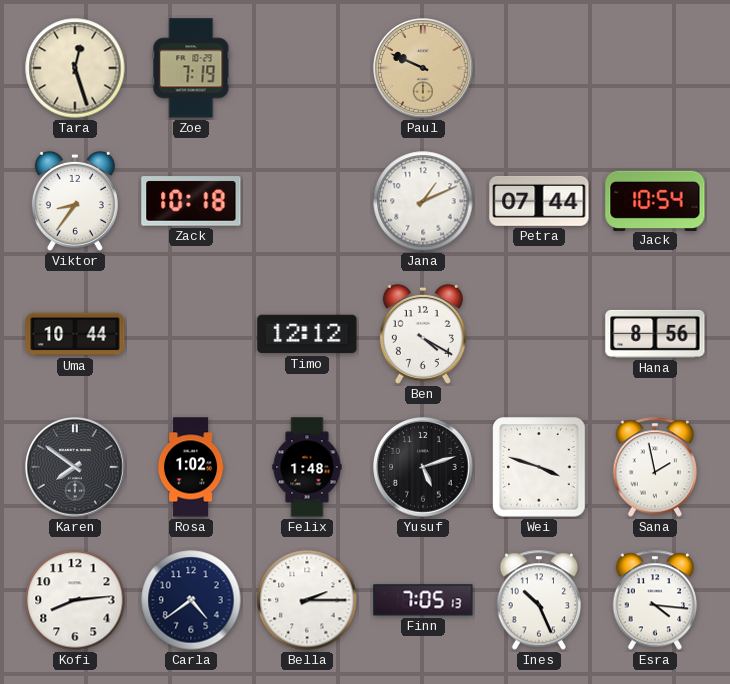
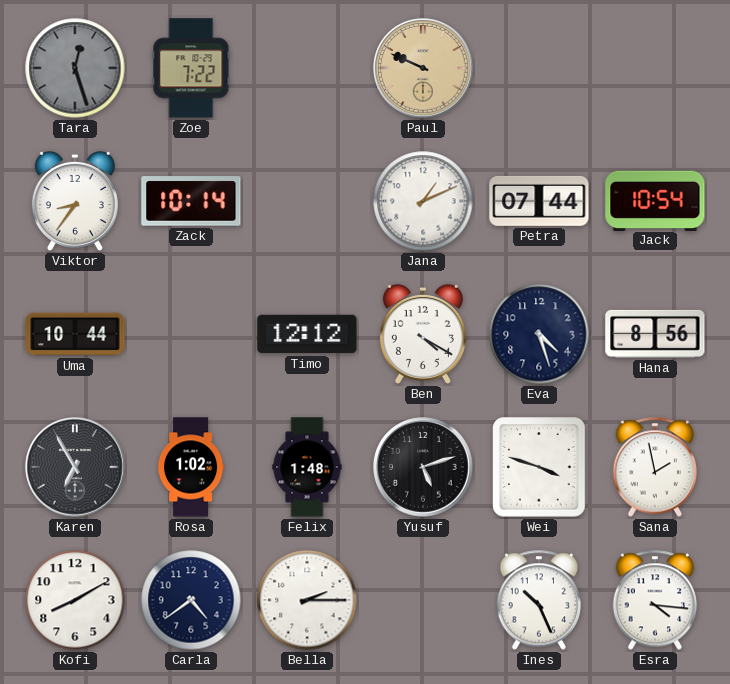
Tara dial: cream -> grey
Zoe: 7:19 -> 7:22
Zack: 10:18 -> 10:14
Eva: none -> 4:27
Karen: 7:51 -> 6:55
Kofi: 8:14 -> 8:10
Finn: 7:05 -> none
